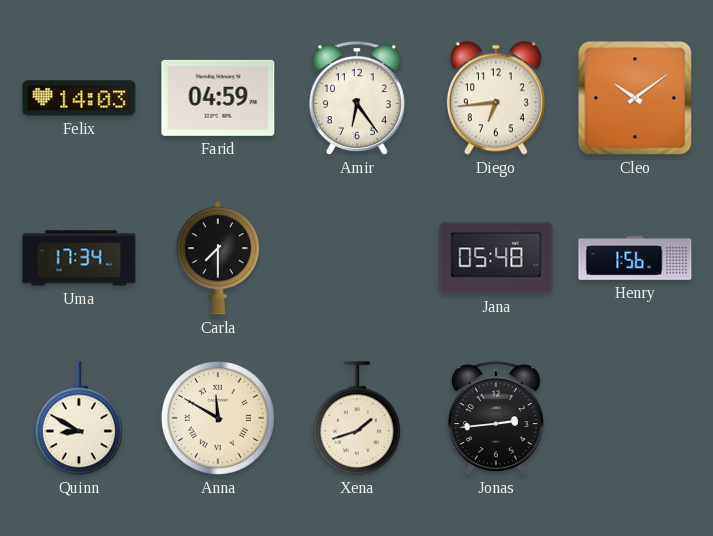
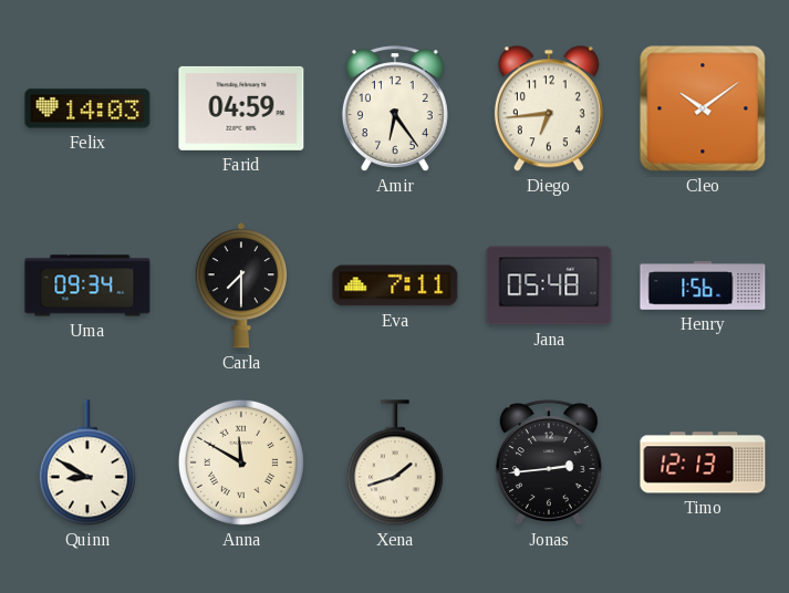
Uma: 17:34 -> 09:34
Eva: none -> 7:11
Timo: none -> 12:13
